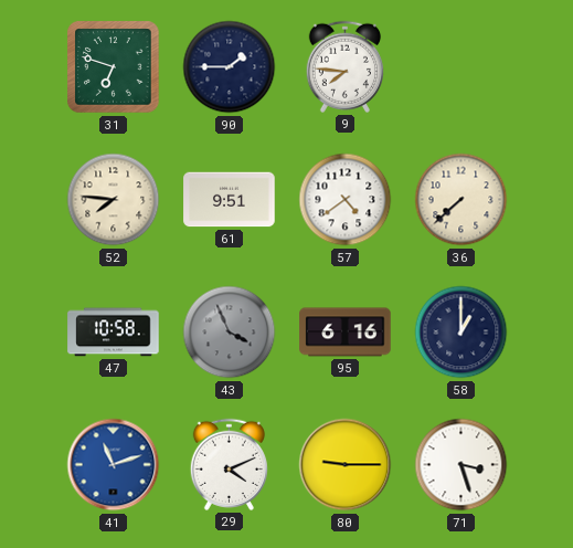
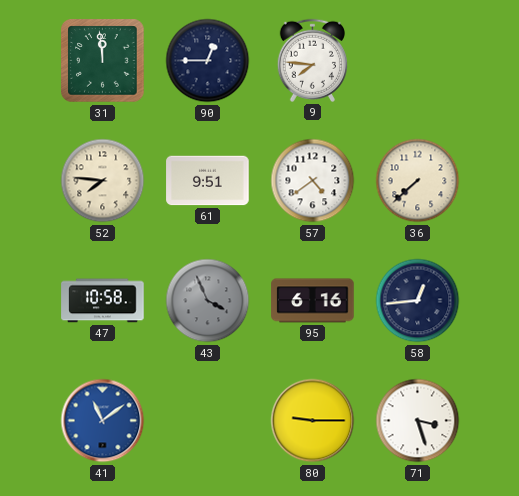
31: 6:48 -> 11:59
90: 1:45 -> 12:45
58: 1:00 -> 12:44
41: 11:12 -> 11:09
29: 4:11 -> none
